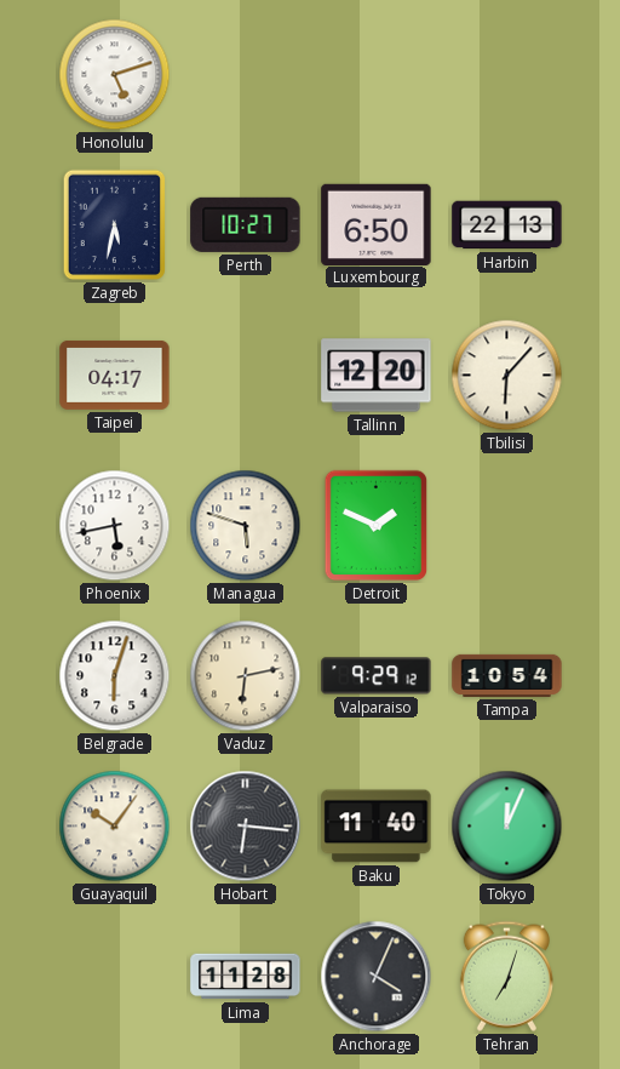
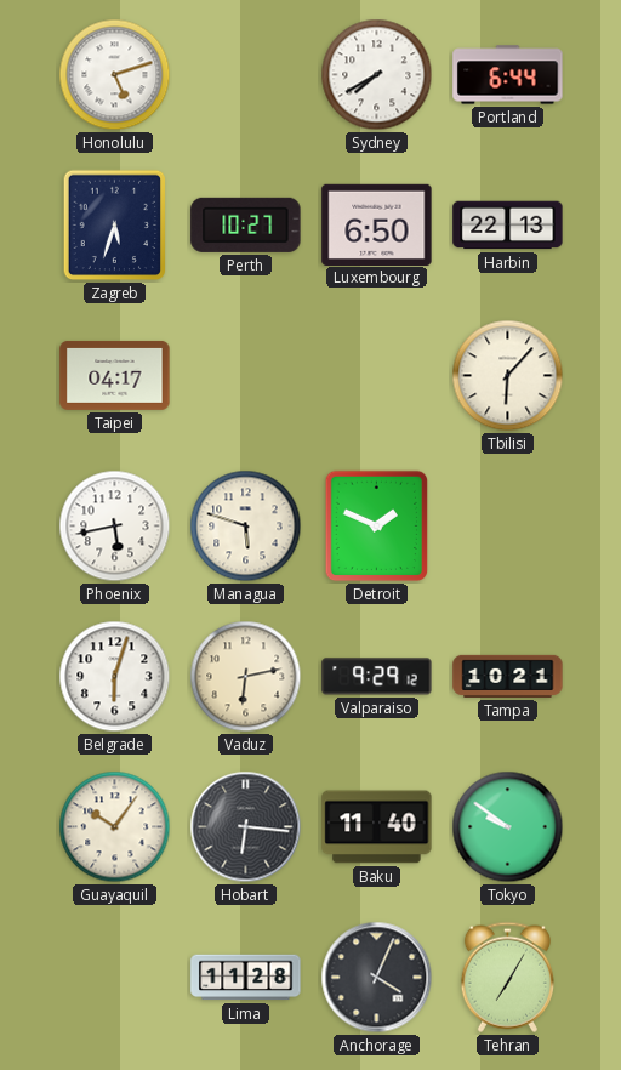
Sydney: none -> 7:40
Portland: none -> 6:44
Zagreb: 5:32 -> 5:33
Tallinn: 12:20 -> none
Tampa: 10:54 -> 10:21
Tokyo: 12:04 -> 9:51
Tehran: 7:03 -> 7:05
